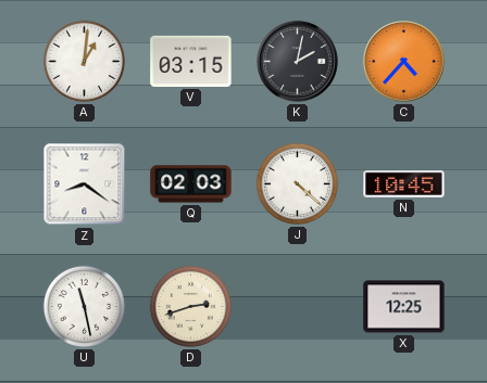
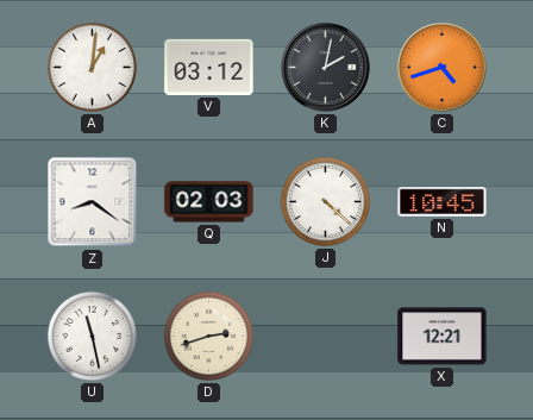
V: 03:15 -> 03:12
C: 4:37 -> 4:42
X: 12:25 -> 12:21
